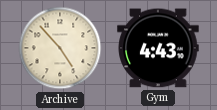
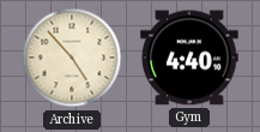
Gym: 4:43 -> 4:40
